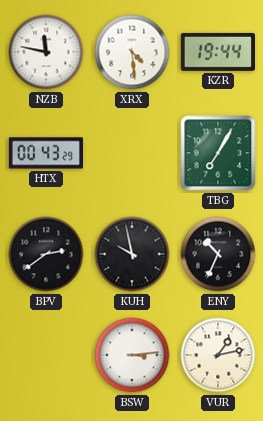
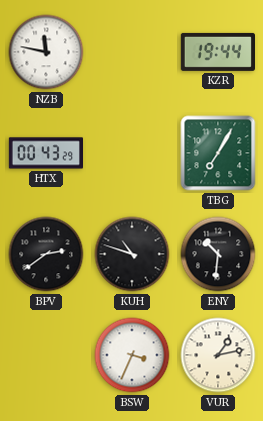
XRX: 4:29 -> none
KUH: 9:58 -> 10:48
ENY: 10:34 -> 10:31
BSW: 3:14 -> 3:34
